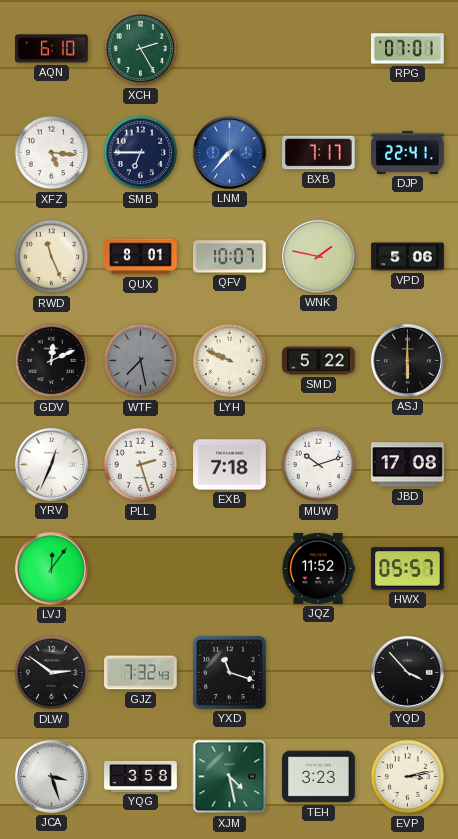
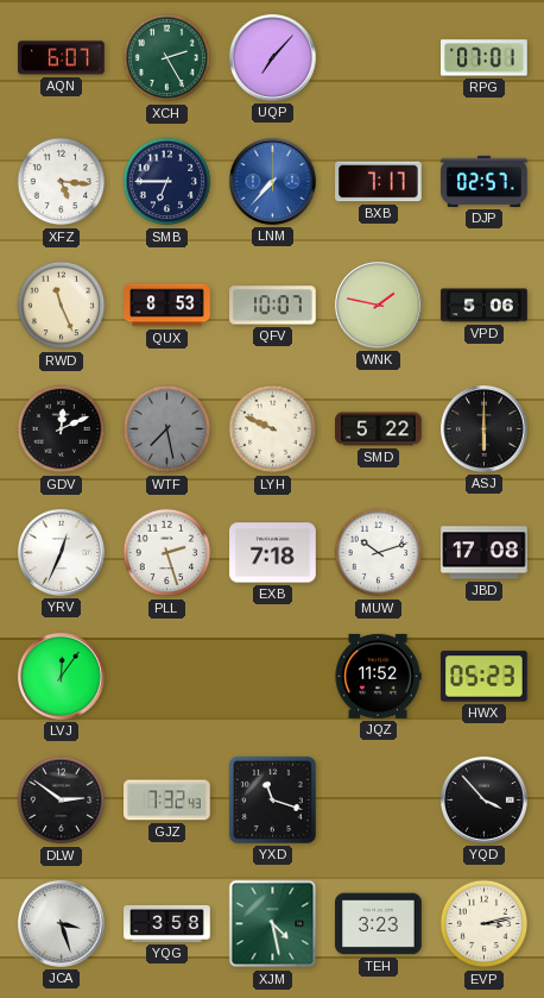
AQN: 6:10 -> 6:07
UQP: none -> 7:07
DJP: 22:41 -> 02:57
QUX: 8:01 -> 8:53
HWX: 05:57 -> 05:23
